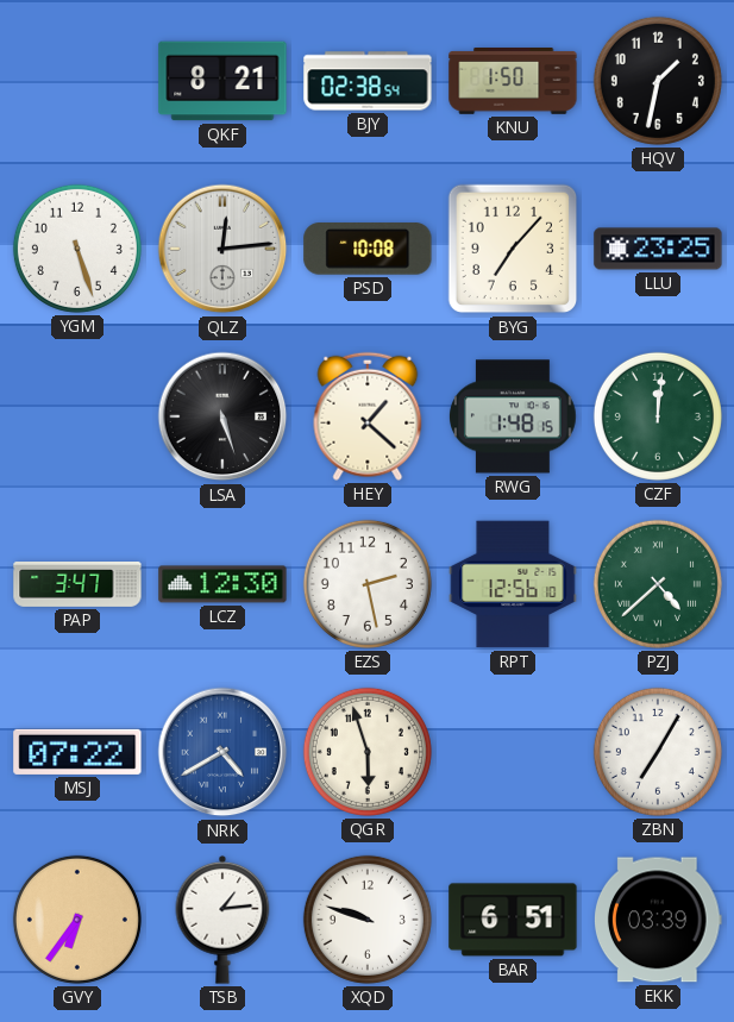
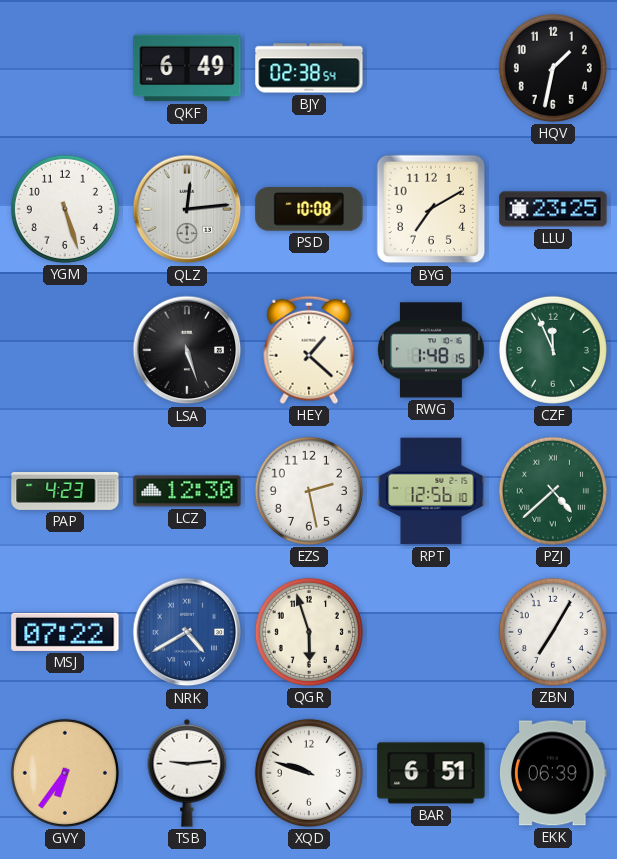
QKF: 8:21 -> 6:49
KNU: 1:50 -> none
BYG: 7:07 -> 7:10
CZF: 12:01 -> 11:56
PAP: 3:47 -> 4:23
TSB: 1:14 -> 9:14
EKK: 03:39 -> 06:39
